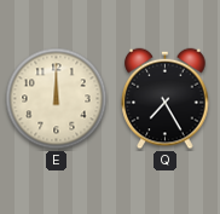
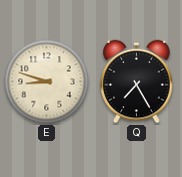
E: 12:00 -> 8:48
